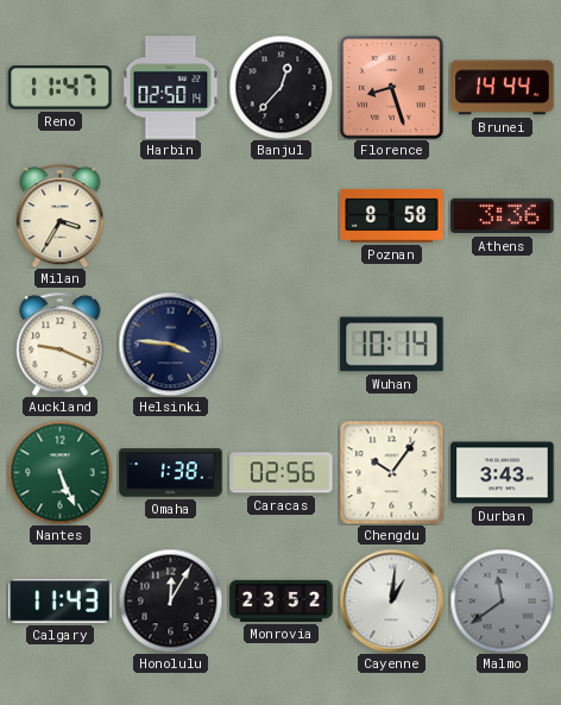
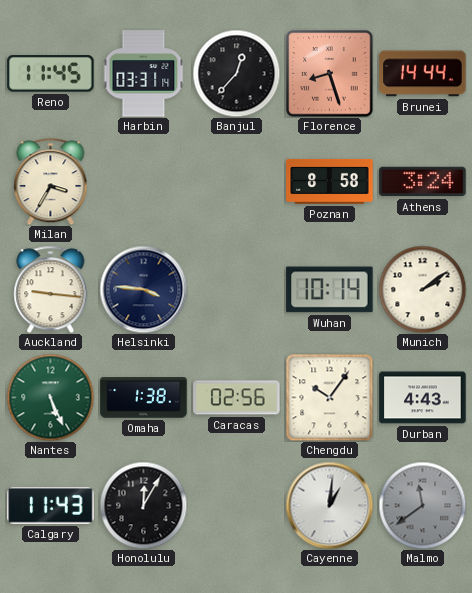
Reno: 11:47 -> 11:45
Harbin: 02:50 -> 03:31
Athens: 3:36 -> 3:24
Auckland: 9:19 -> 9:16
Munich: none -> 2:09
Durban: 3:43 -> 4:43
Monrovia: 23:52 -> none
